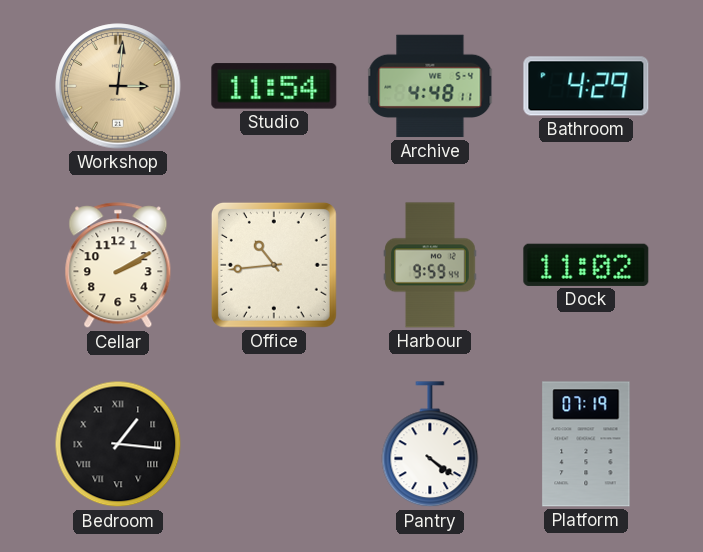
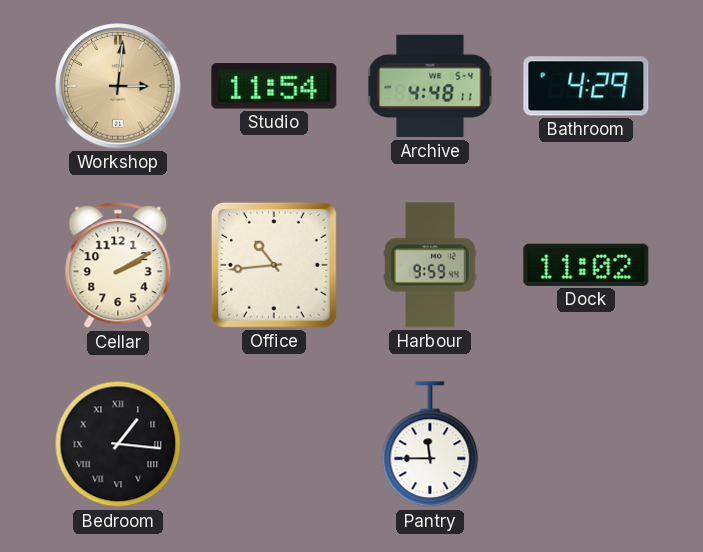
Pantry: 4:21 -> 11:45
Platform: 07:19 -> none
